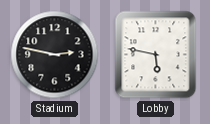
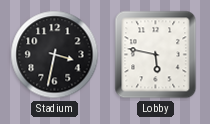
Stadium: 2:47 -> 3:32
